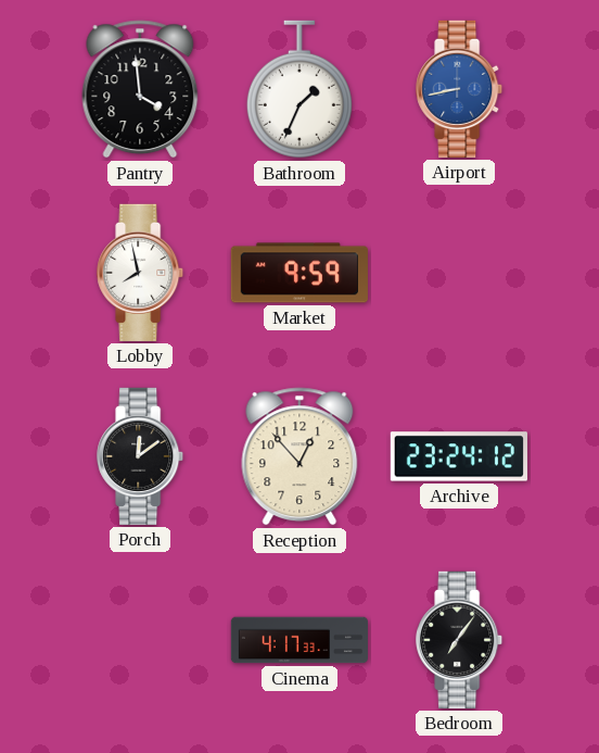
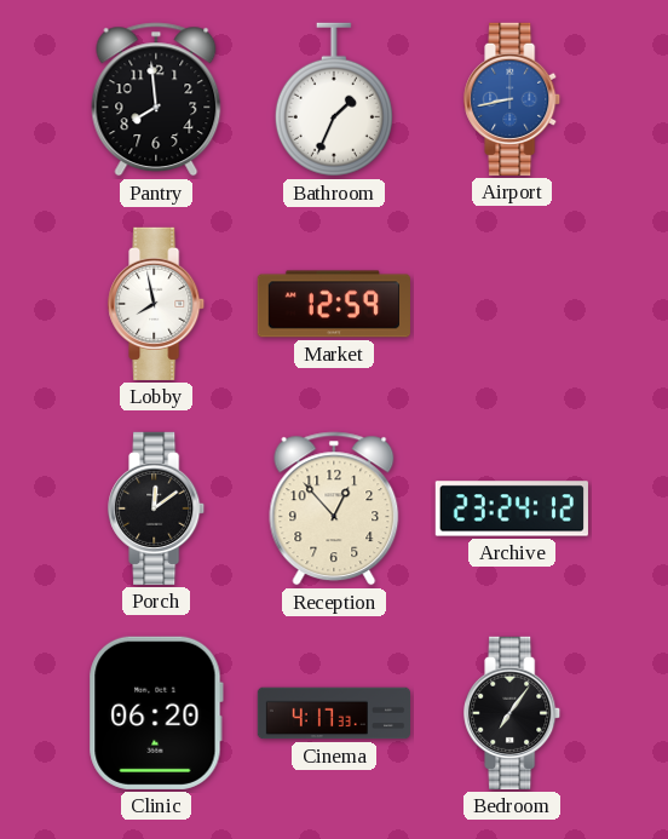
Pantry: 3:59 -> 7:59
Market: 9:59 -> 12:59
Clinic: none -> 06:20
